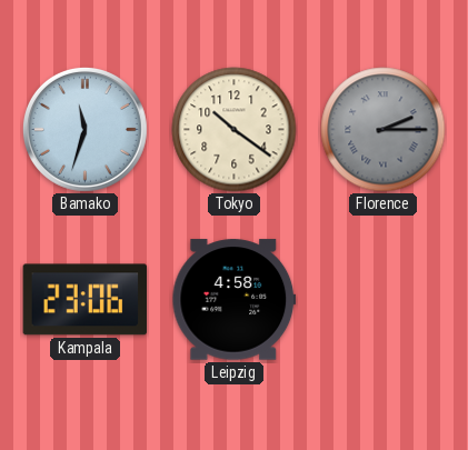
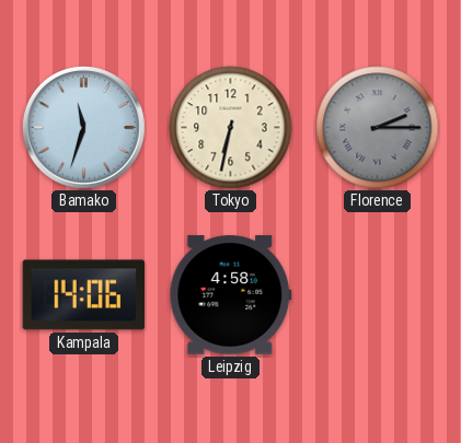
Tokyo: 10:21 -> 6:32
Kampala: 23:06 -> 14:06
